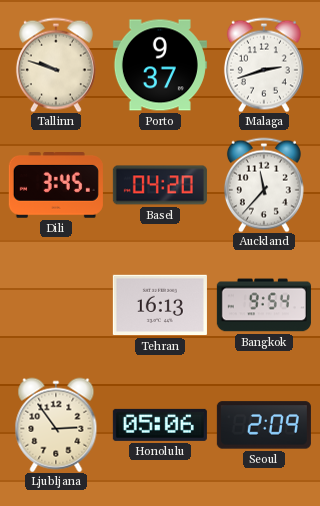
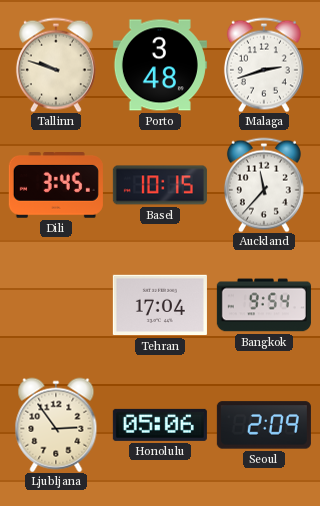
Porto: 9:37 -> 3:48
Basel: 04:20 -> 10:15
Tehran: 16:13 -> 17:04
